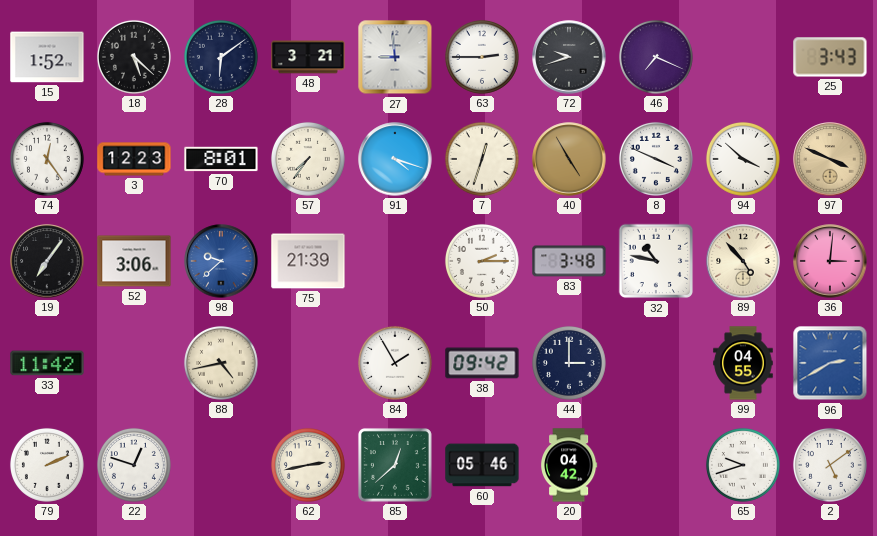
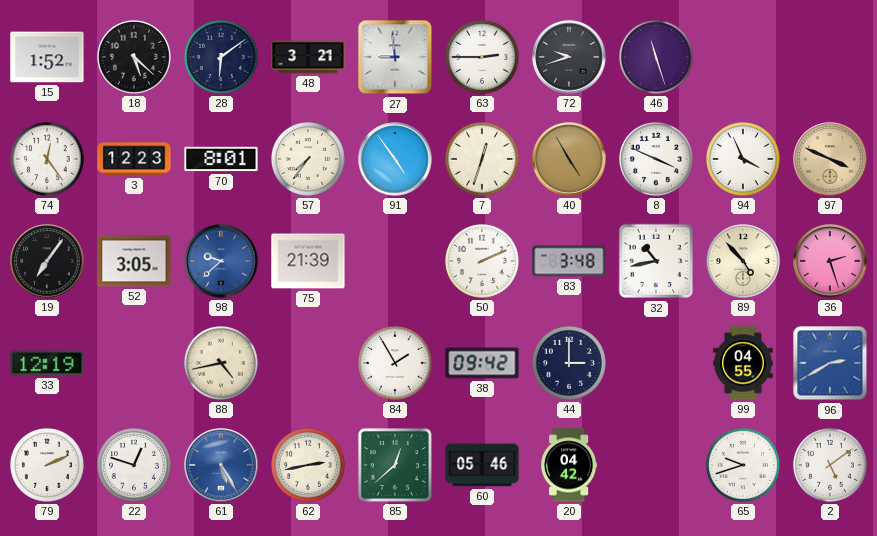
46: 7:19 -> 11:27
25: 3:43 -> none
91: 4:18 -> 4:54
94: 3:52 -> 3:56
52: 3:06 -> 3:05
50: 2:15 -> 2:11
32: 10:47 -> 10:43
36: 3:01 -> 2:27
33: 11:42 -> 12:19
61: none -> 5:25
